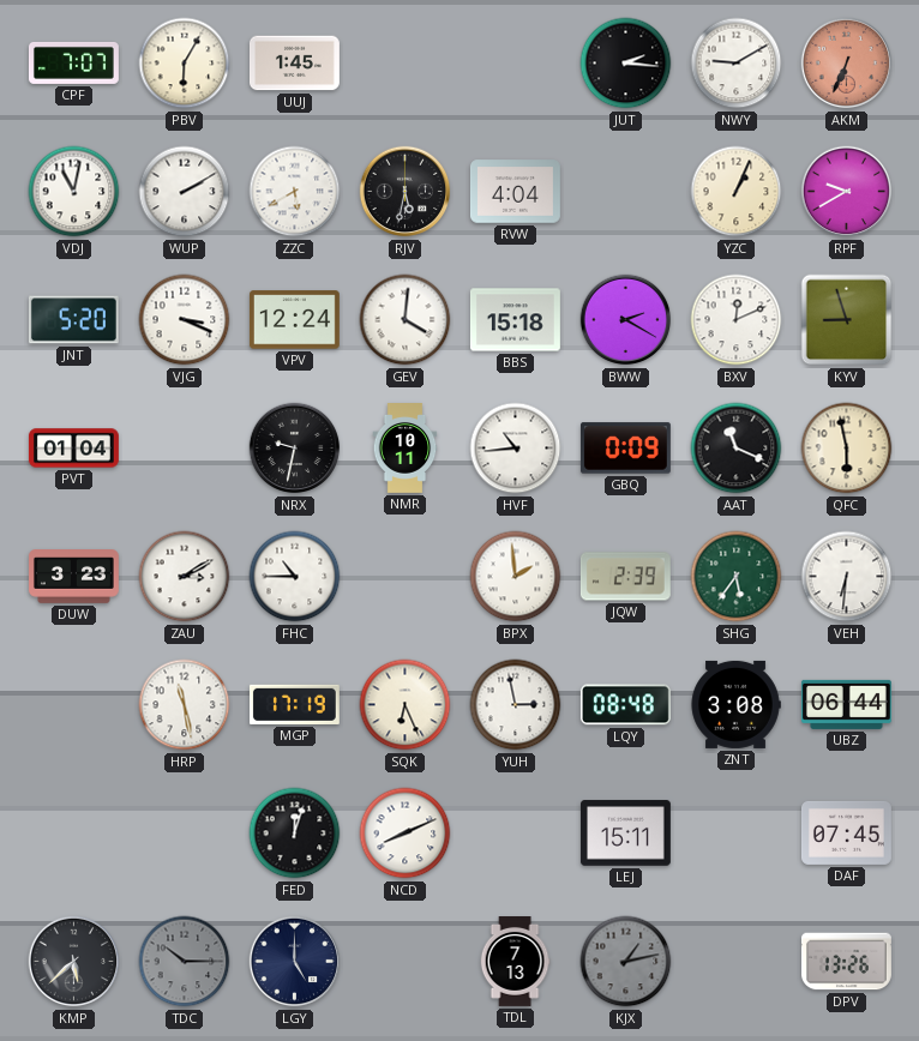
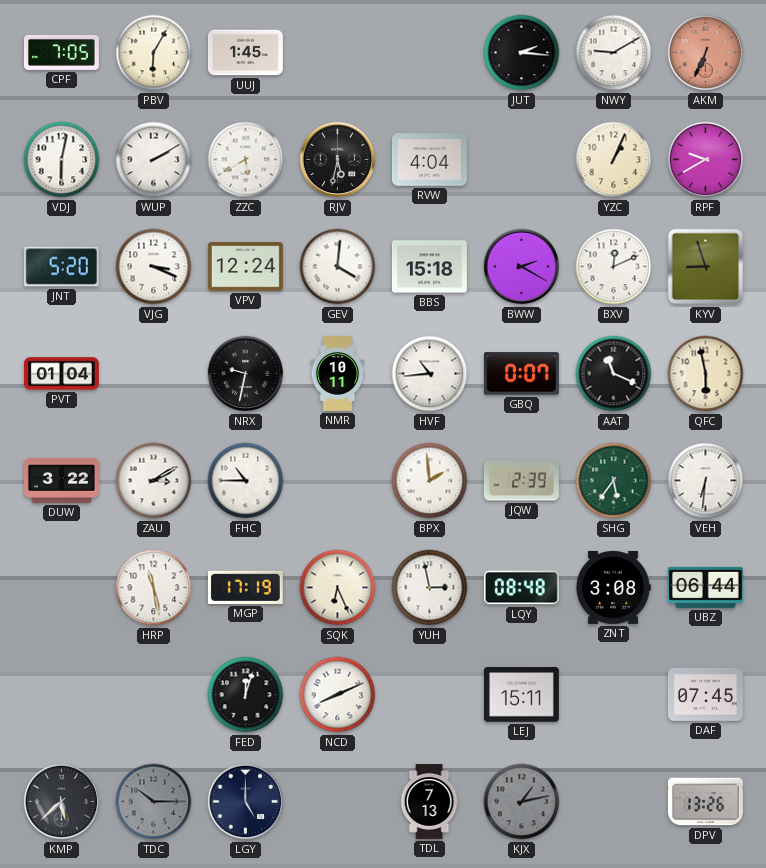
CPF: 7:07 -> 7:05
VDJ: 11:02 -> 6:02
GBQ: 0:09 -> 0:07
DUW: 3:23 -> 3:22
